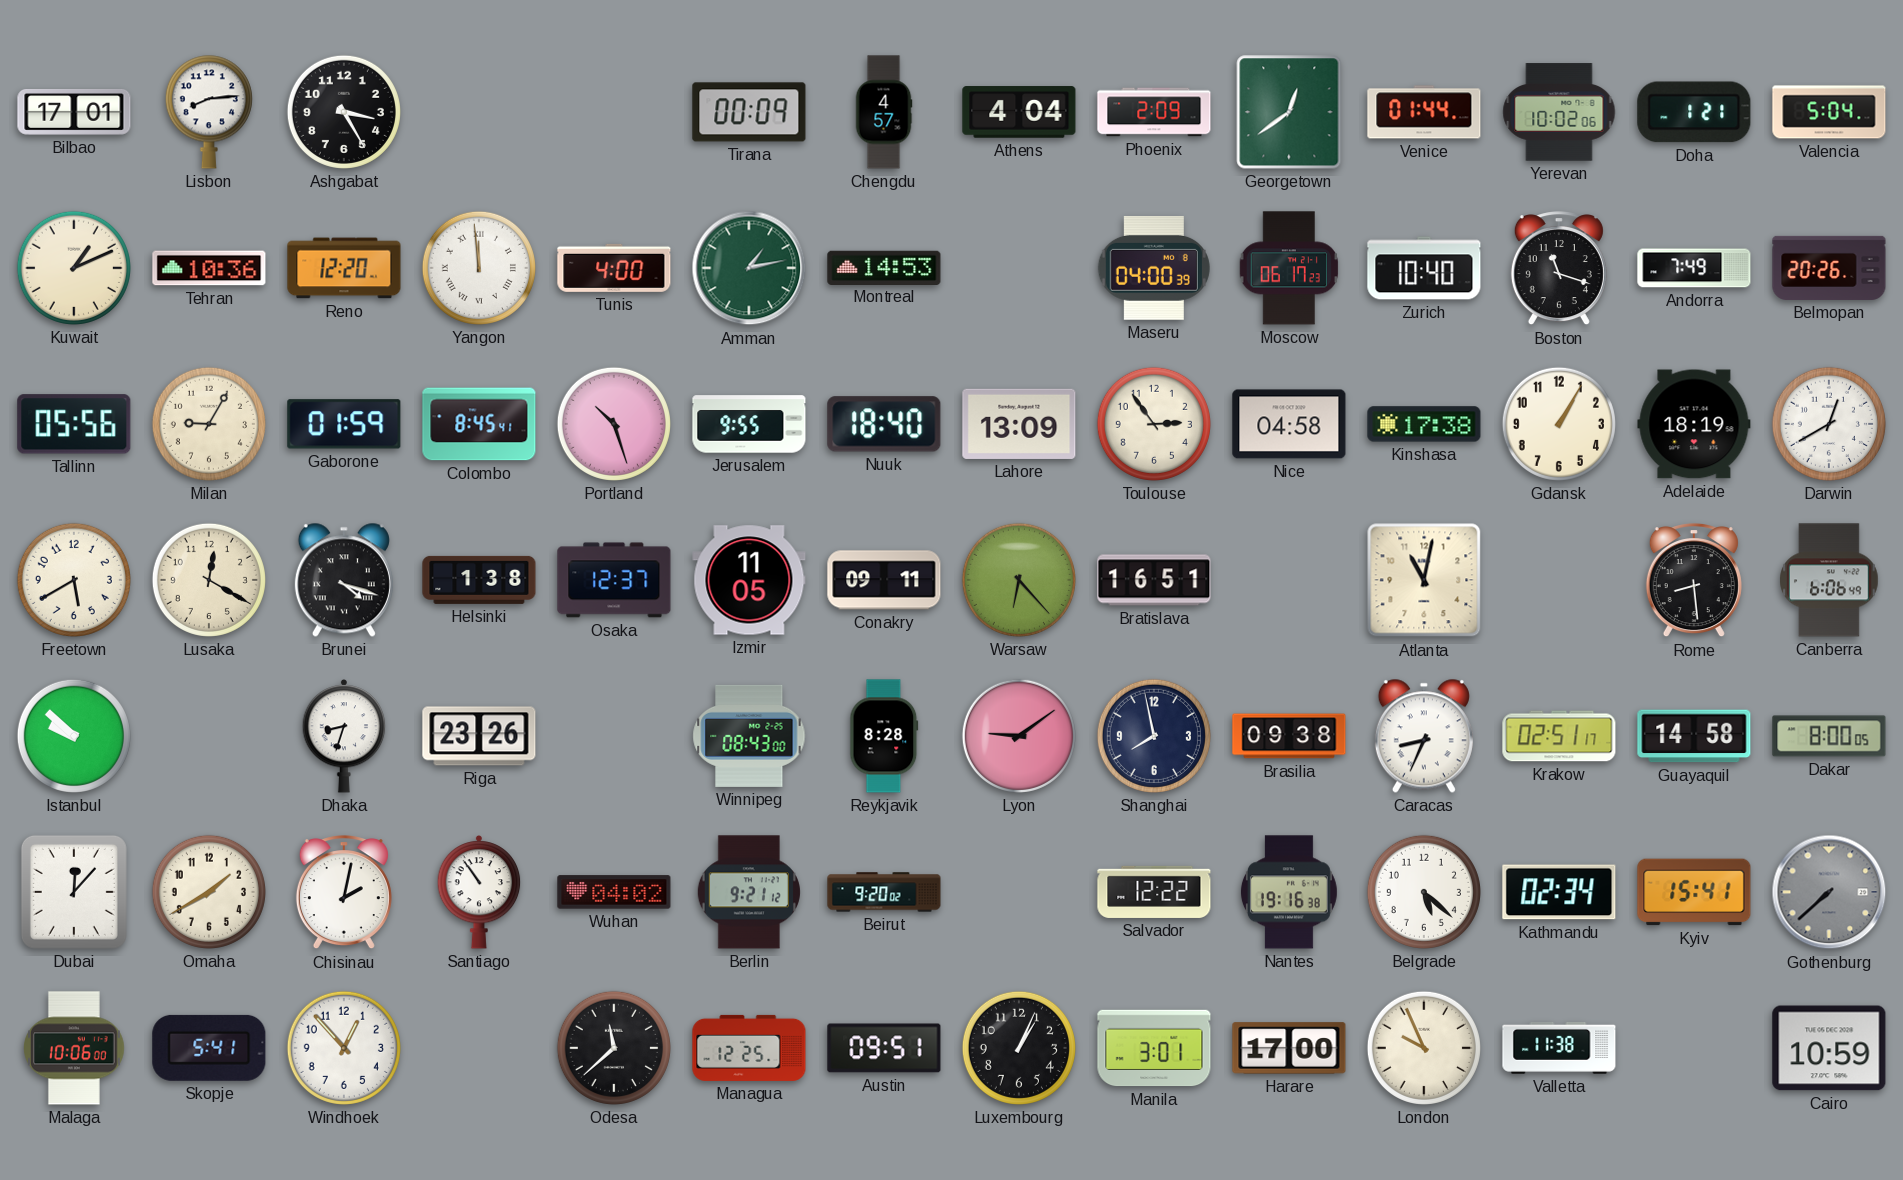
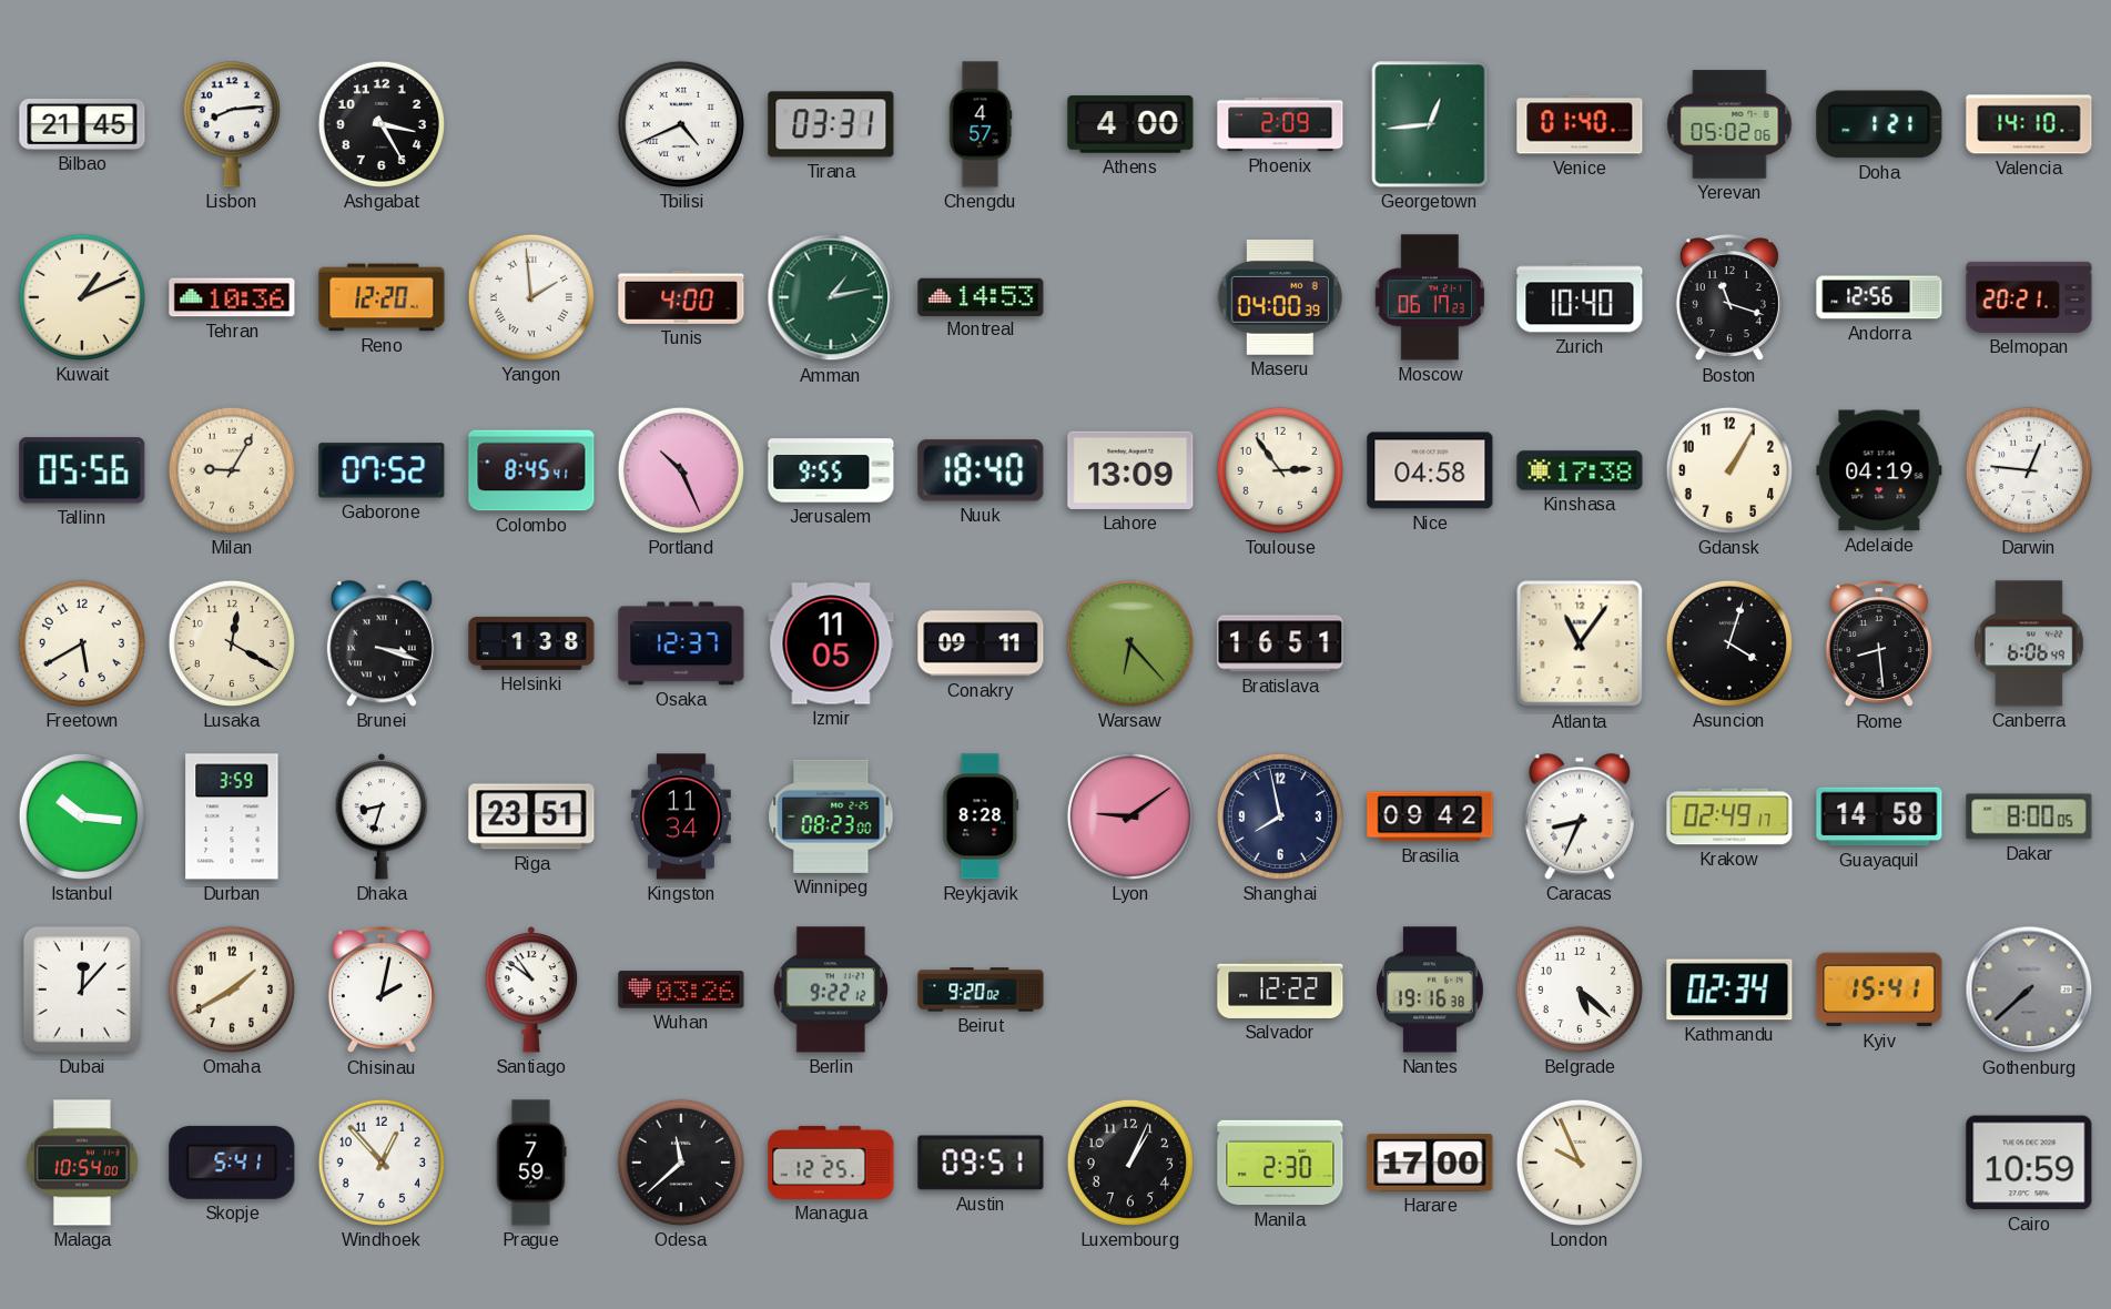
Bilbao: 17:01 -> 21:45
Tbilisi: none -> 4:41
Tirana: 00:09 -> 03:31
Athens: 4:04 -> 4:00
Georgetown: 12:39 -> 12:44
Venice: 01:44 -> 01:40
Yerevan: 10:02 -> 05:02
Valencia: 5:04 -> 14:10
Yangon: 11:59 -> 1:59
Andorra: 7:49 -> 12:56
Belmopan: 20:26 -> 20:21
Gaborone: 01:59 -> 07:52
Portland: 10:27 -> 10:26
Adelaide: 18:19 -> 04:19
Darwin: 12:40 -> 12:46
Brunei: 4:18 -> 3:18
Atlanta: 11:02 -> 11:06
Asuncion: none -> 4:03
Istanbul: 9:52 -> 10:16
Durban: none -> 3:59
Riga: 23:26 -> 23:51
Kingston: none -> 11:34
Winnipeg: 08:43 -> 08:23
Brasilia: 09:38 -> 09:42
Krakow: 02:51 -> 02:49
Santiago: 10:54 -> 10:51
Wuhan: 04:02 -> 03:26
Berlin: 9:21 -> 9:22
Malaga: 10:06 -> 10:54
Prague: none -> 7:59
Manila: 3:01 -> 2:30
Valletta: 11:38 -> none
